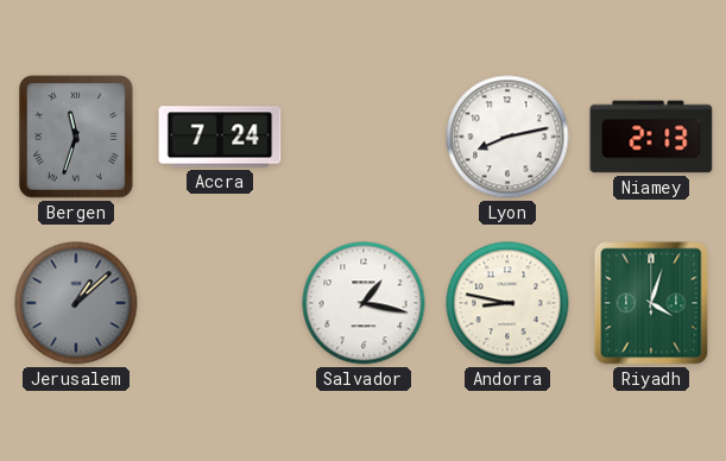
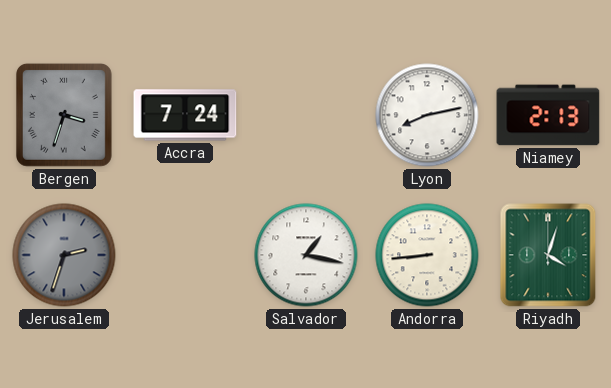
Bergen: 11:33 -> 3:33
Jerusalem: 1:08 -> 2:33
Andorra: 8:47 -> 8:44
